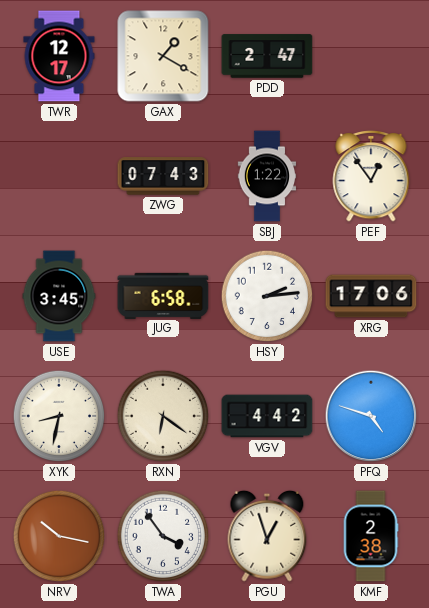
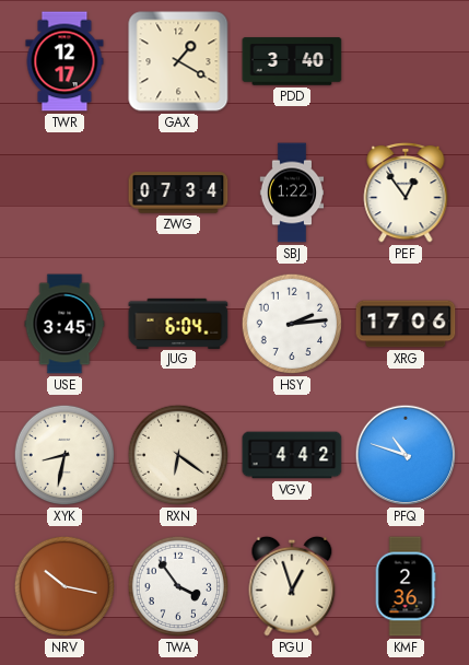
PDD: 2:47 -> 3:40
ZWG: 07:43 -> 07:34
JUG: 6:58 -> 6:04
PFQ: 4:48 -> 10:48
KMF: 2:38 -> 2:36
